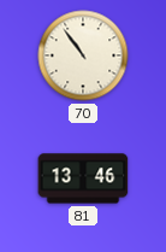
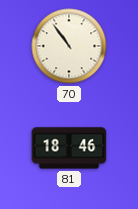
81: 13:46 -> 18:46
